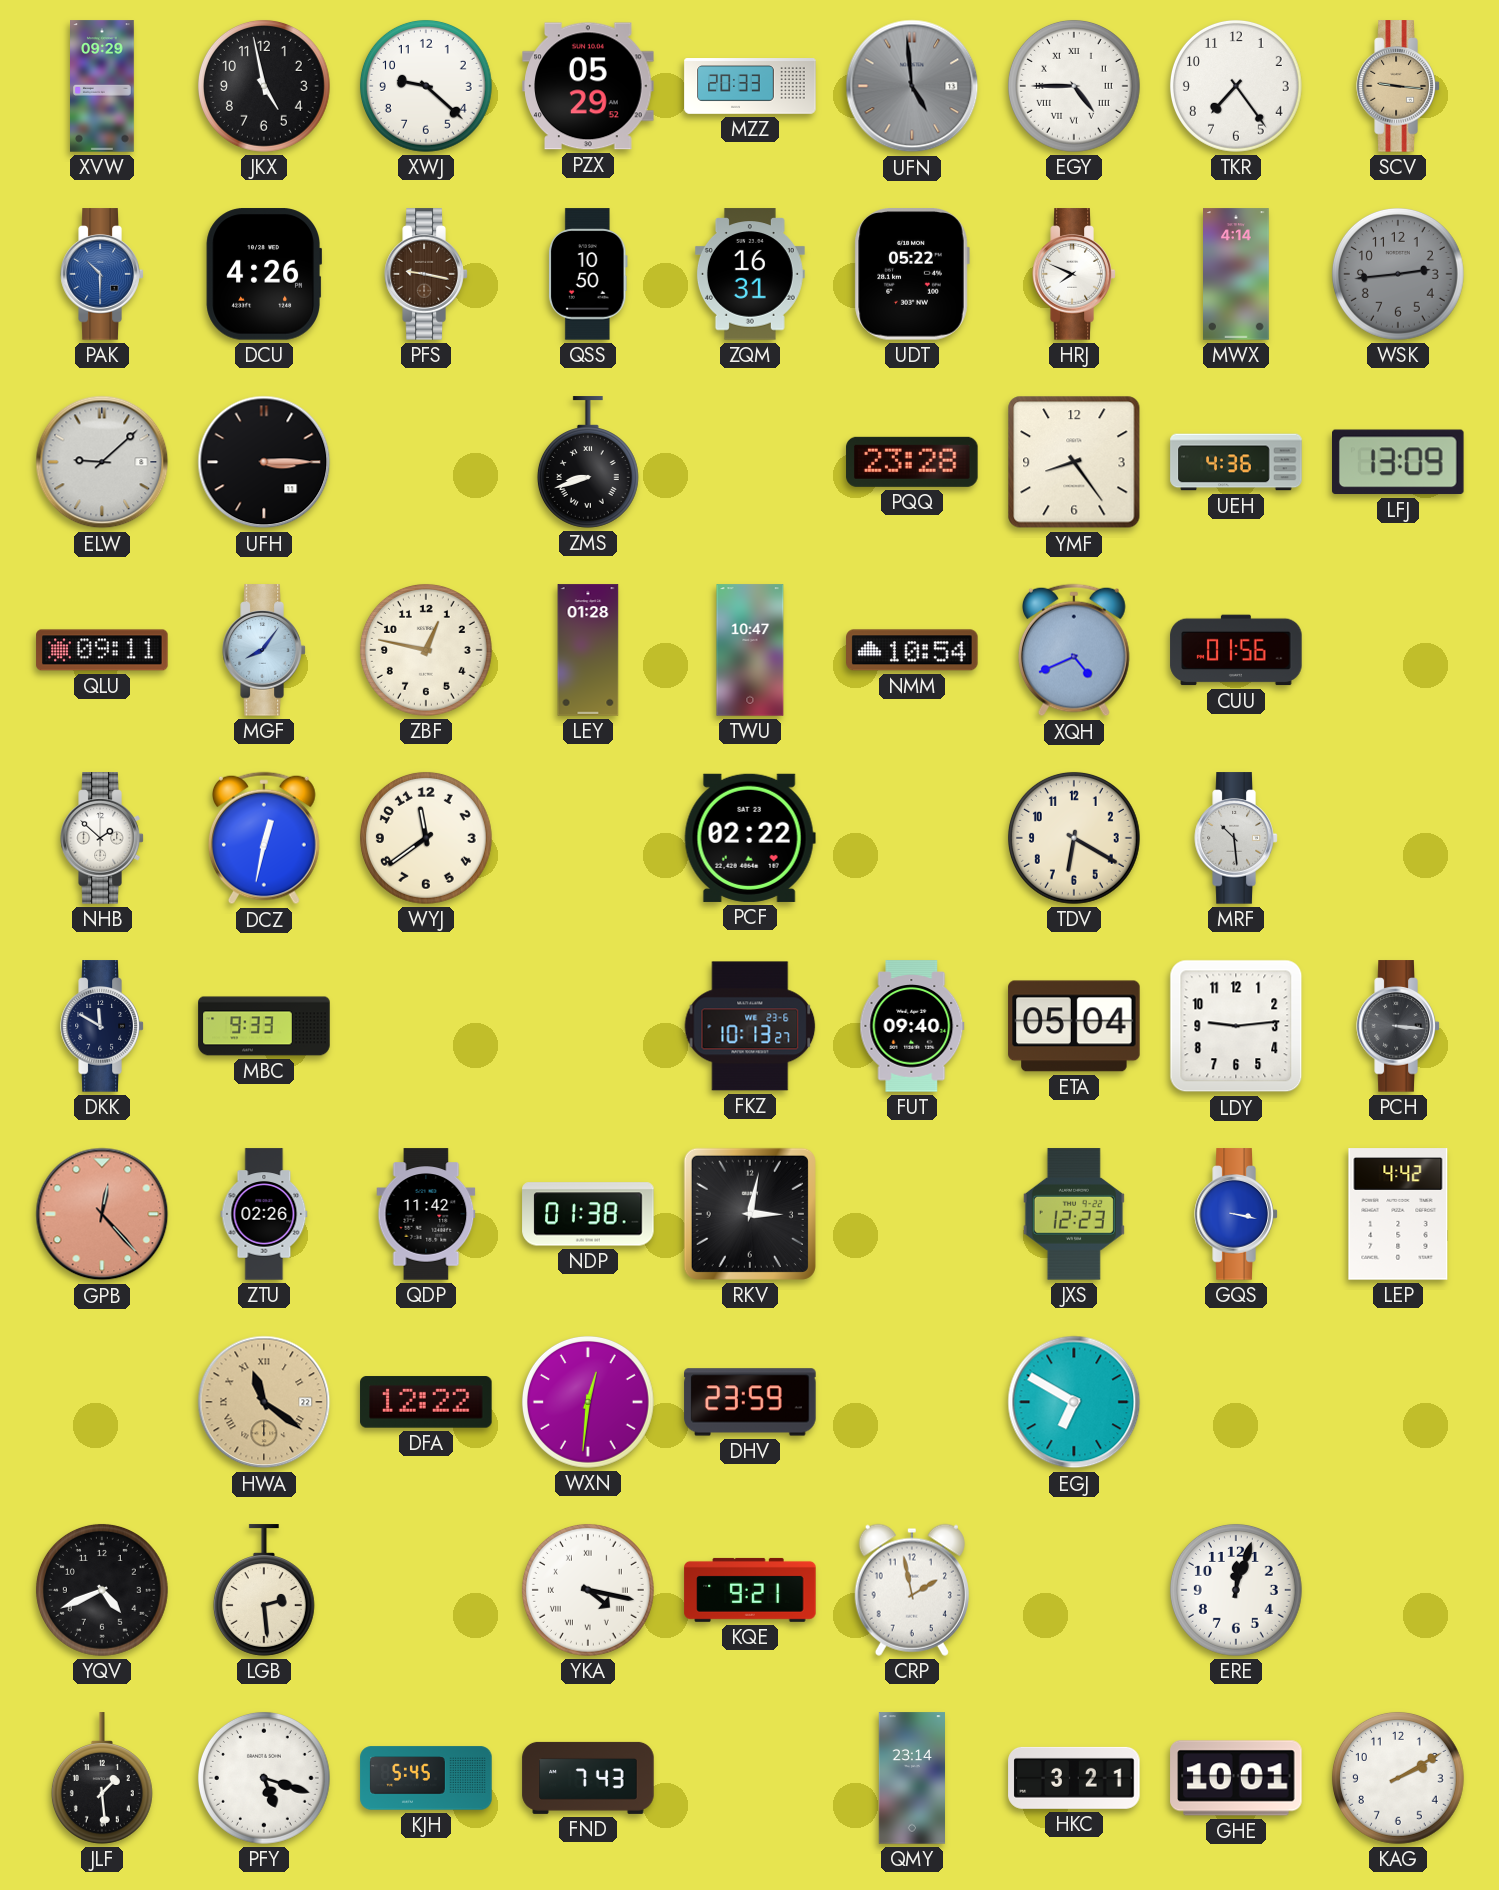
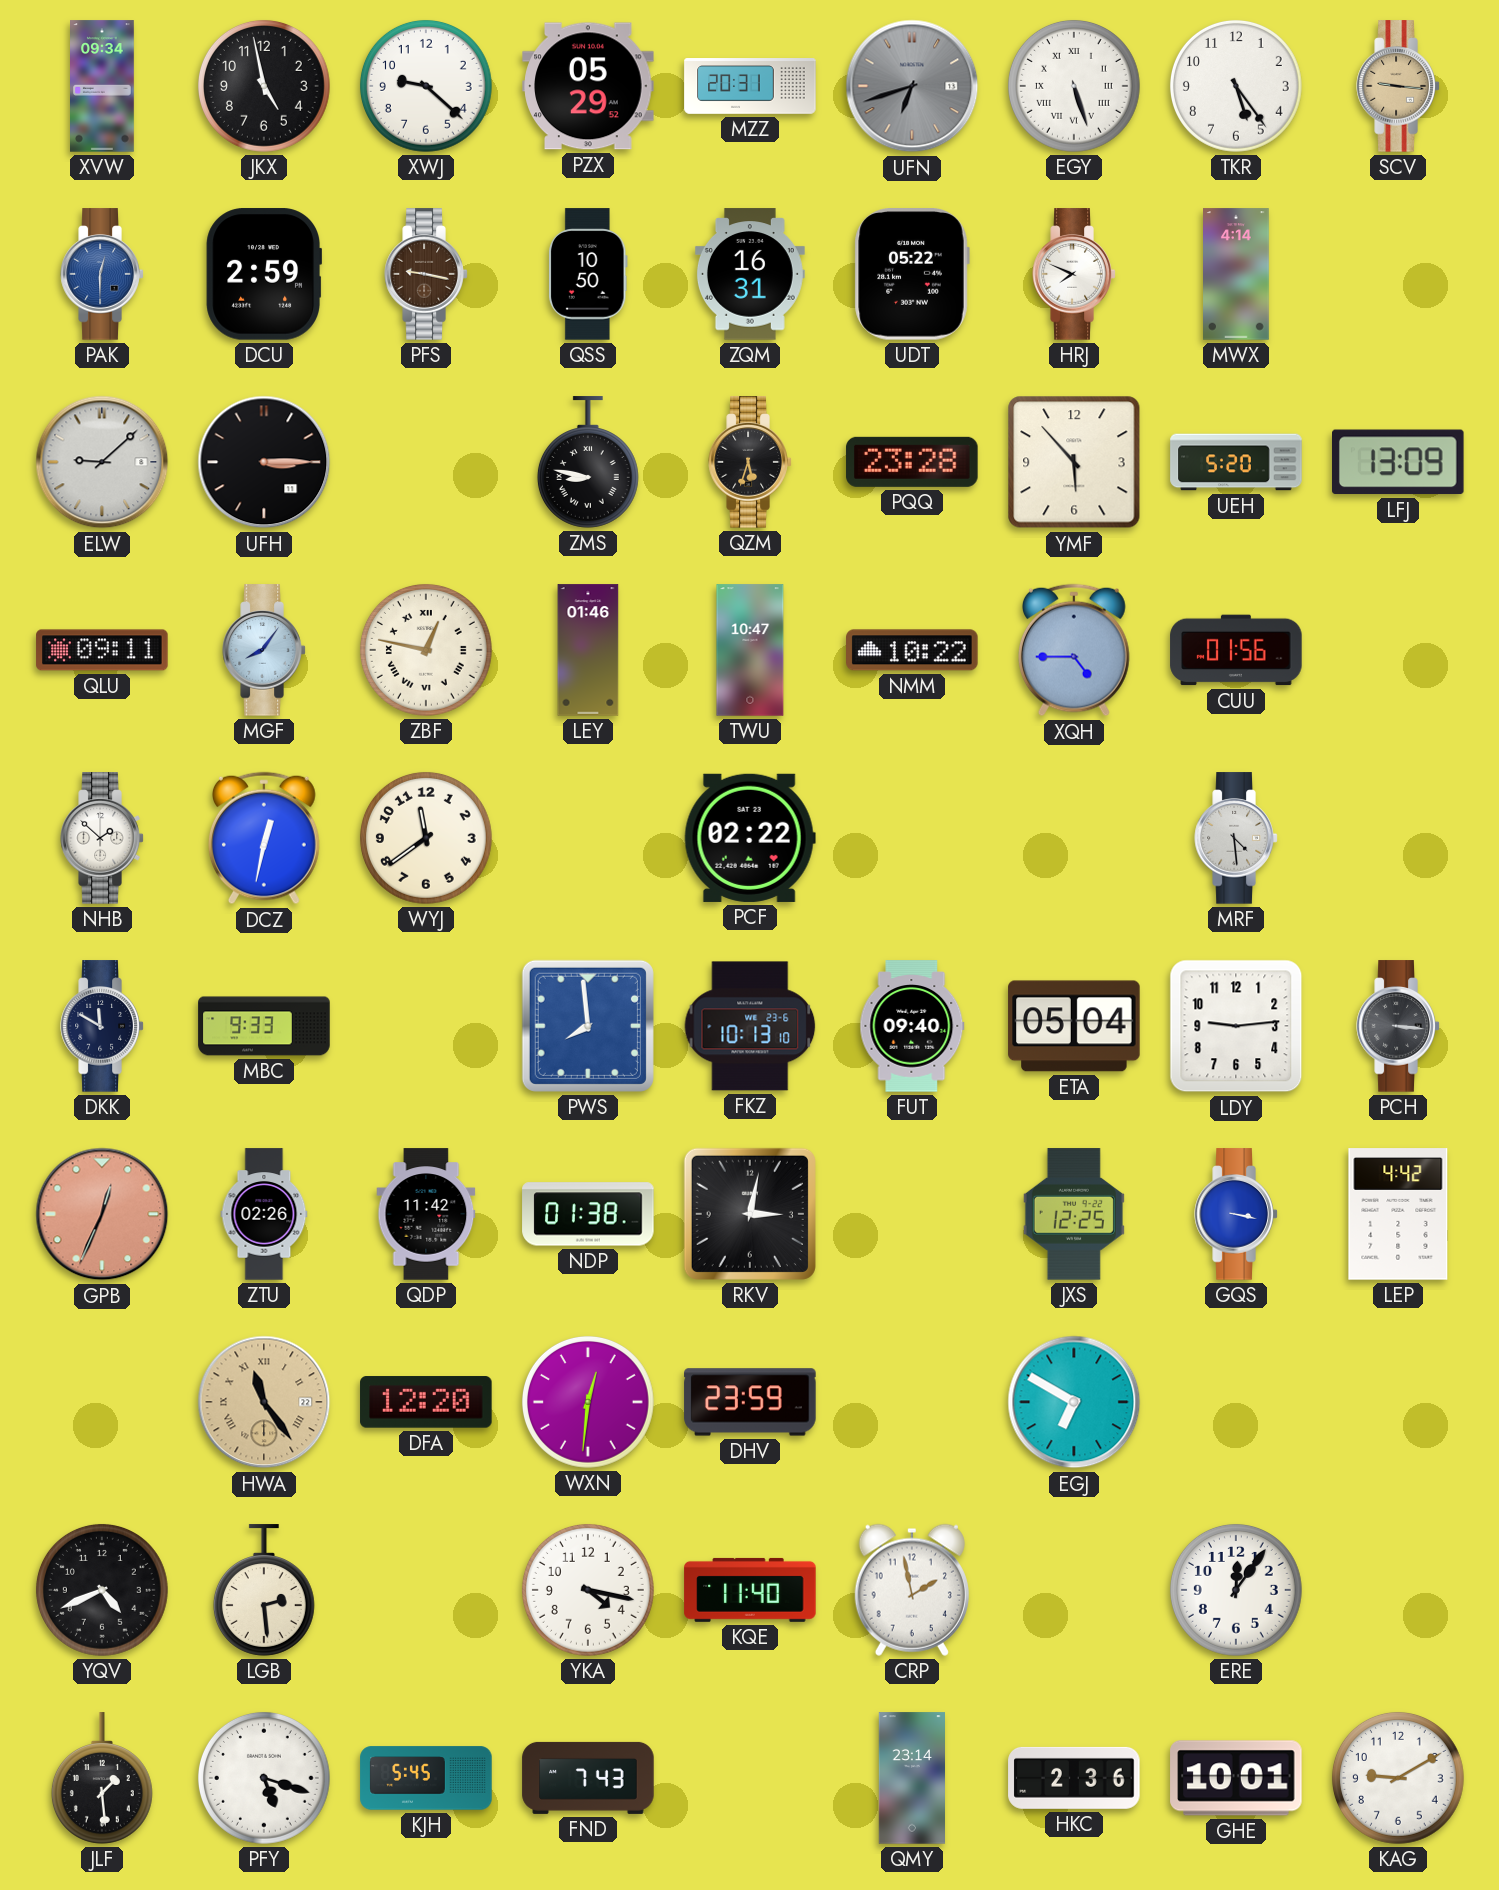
XVW: 09:29 -> 09:34
MZZ: 20:33 -> 20:31
UFN: 4:59 -> 6:42
EGY: 4:45 -> 5:27
TKR: 7:24 -> 5:24
PAK: 10:30 -> 12:30
DCU: 4:26 -> 2:59
WSK: 2:44 -> none
ZMS: 8:42 -> 8:47
QZM: none -> 5:33
YMF: 8:24 -> 5:53
UEH: 4:36 -> 5:20
ZBF numerals: Arabic -> Roman
LEY: 01:28 -> 01:46
NMM: 10:54 -> 10:22
XQH: 4:41 -> 4:45
TDV: 6:20 -> none
MRF: 10:29 -> 4:29
PWS: none -> 7:59
FKZ: 10:13:27 -> 10:13:10
GPB: 12:23 -> 12:34
JXS: 12:23 -> 12:25
HWA: 11:21 -> 11:24
DFA: 12:22 -> 12:20
YKA numerals: Roman -> Arabic
KQE: 9:21 -> 11:40
ERE: 12:03 -> 12:06
HKC: 3:21 -> 2:36
KAG: 2:10 -> 9:10
